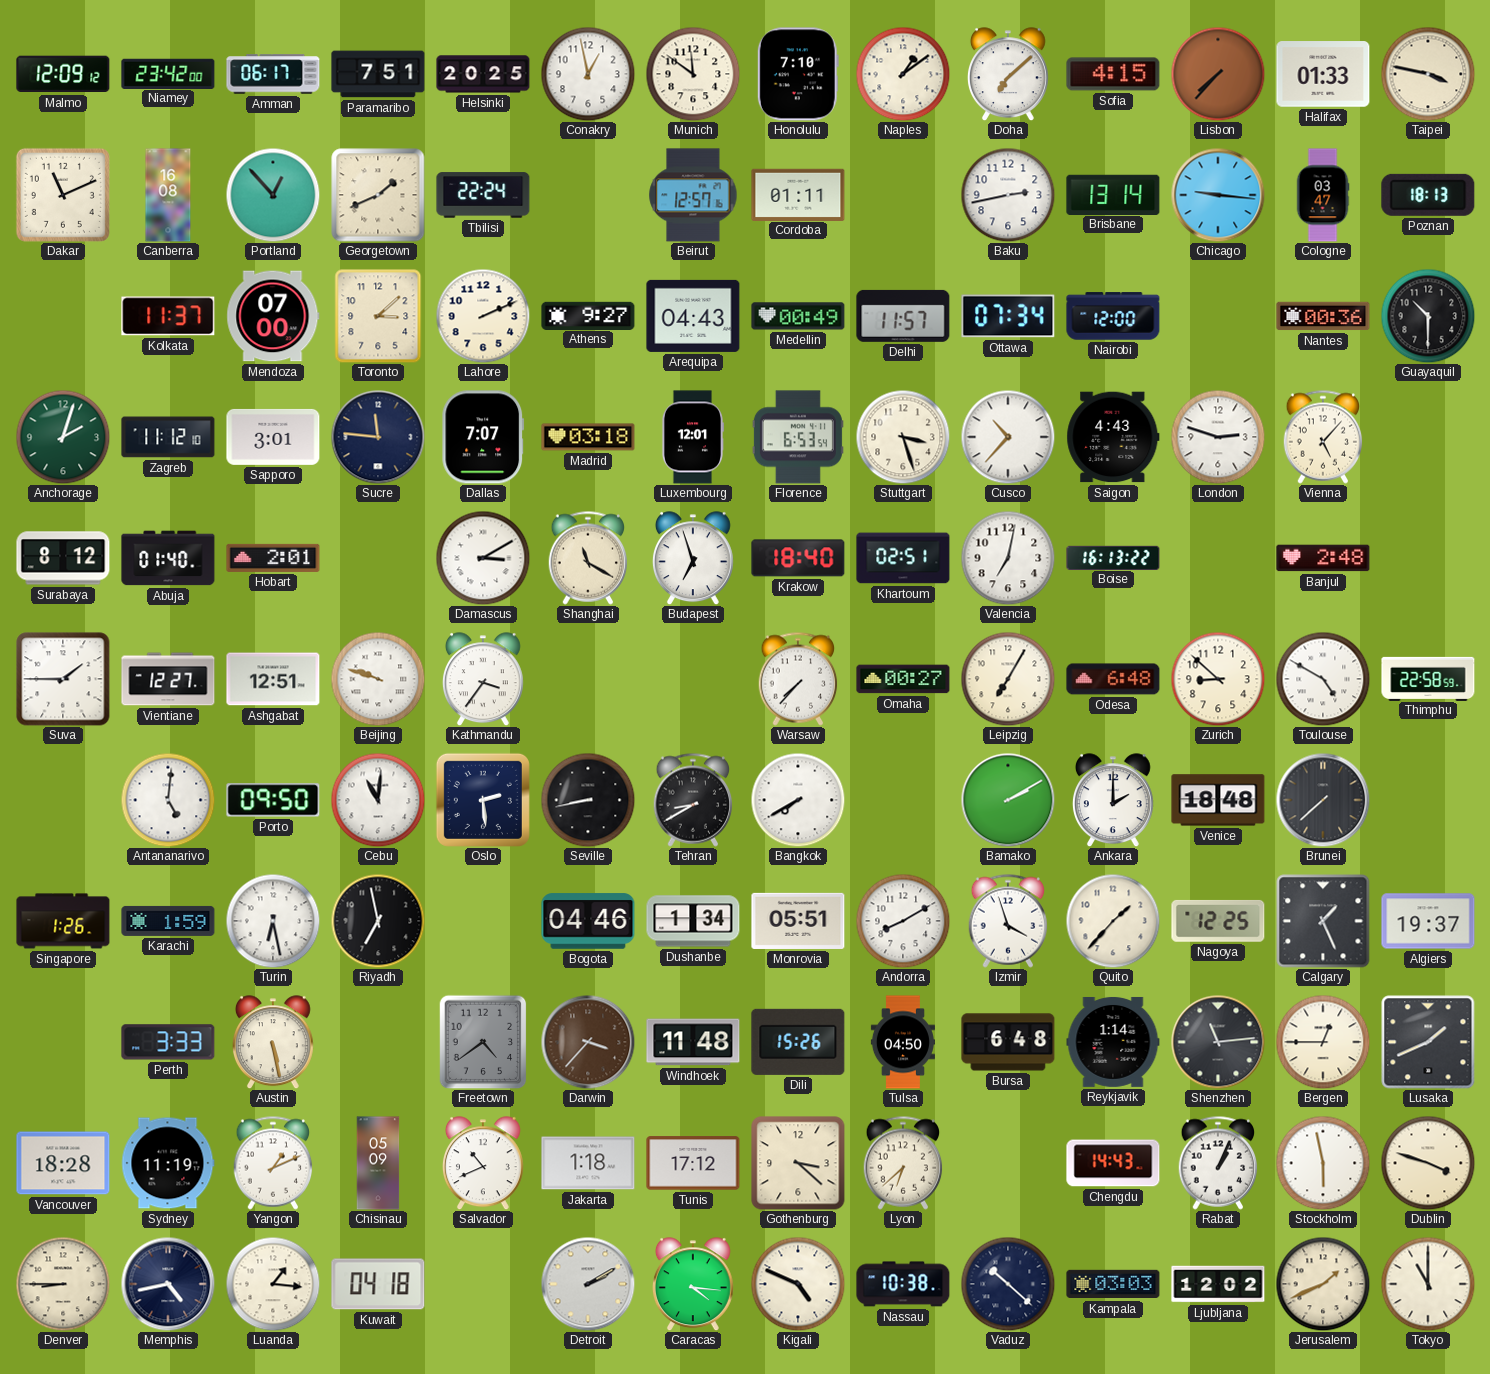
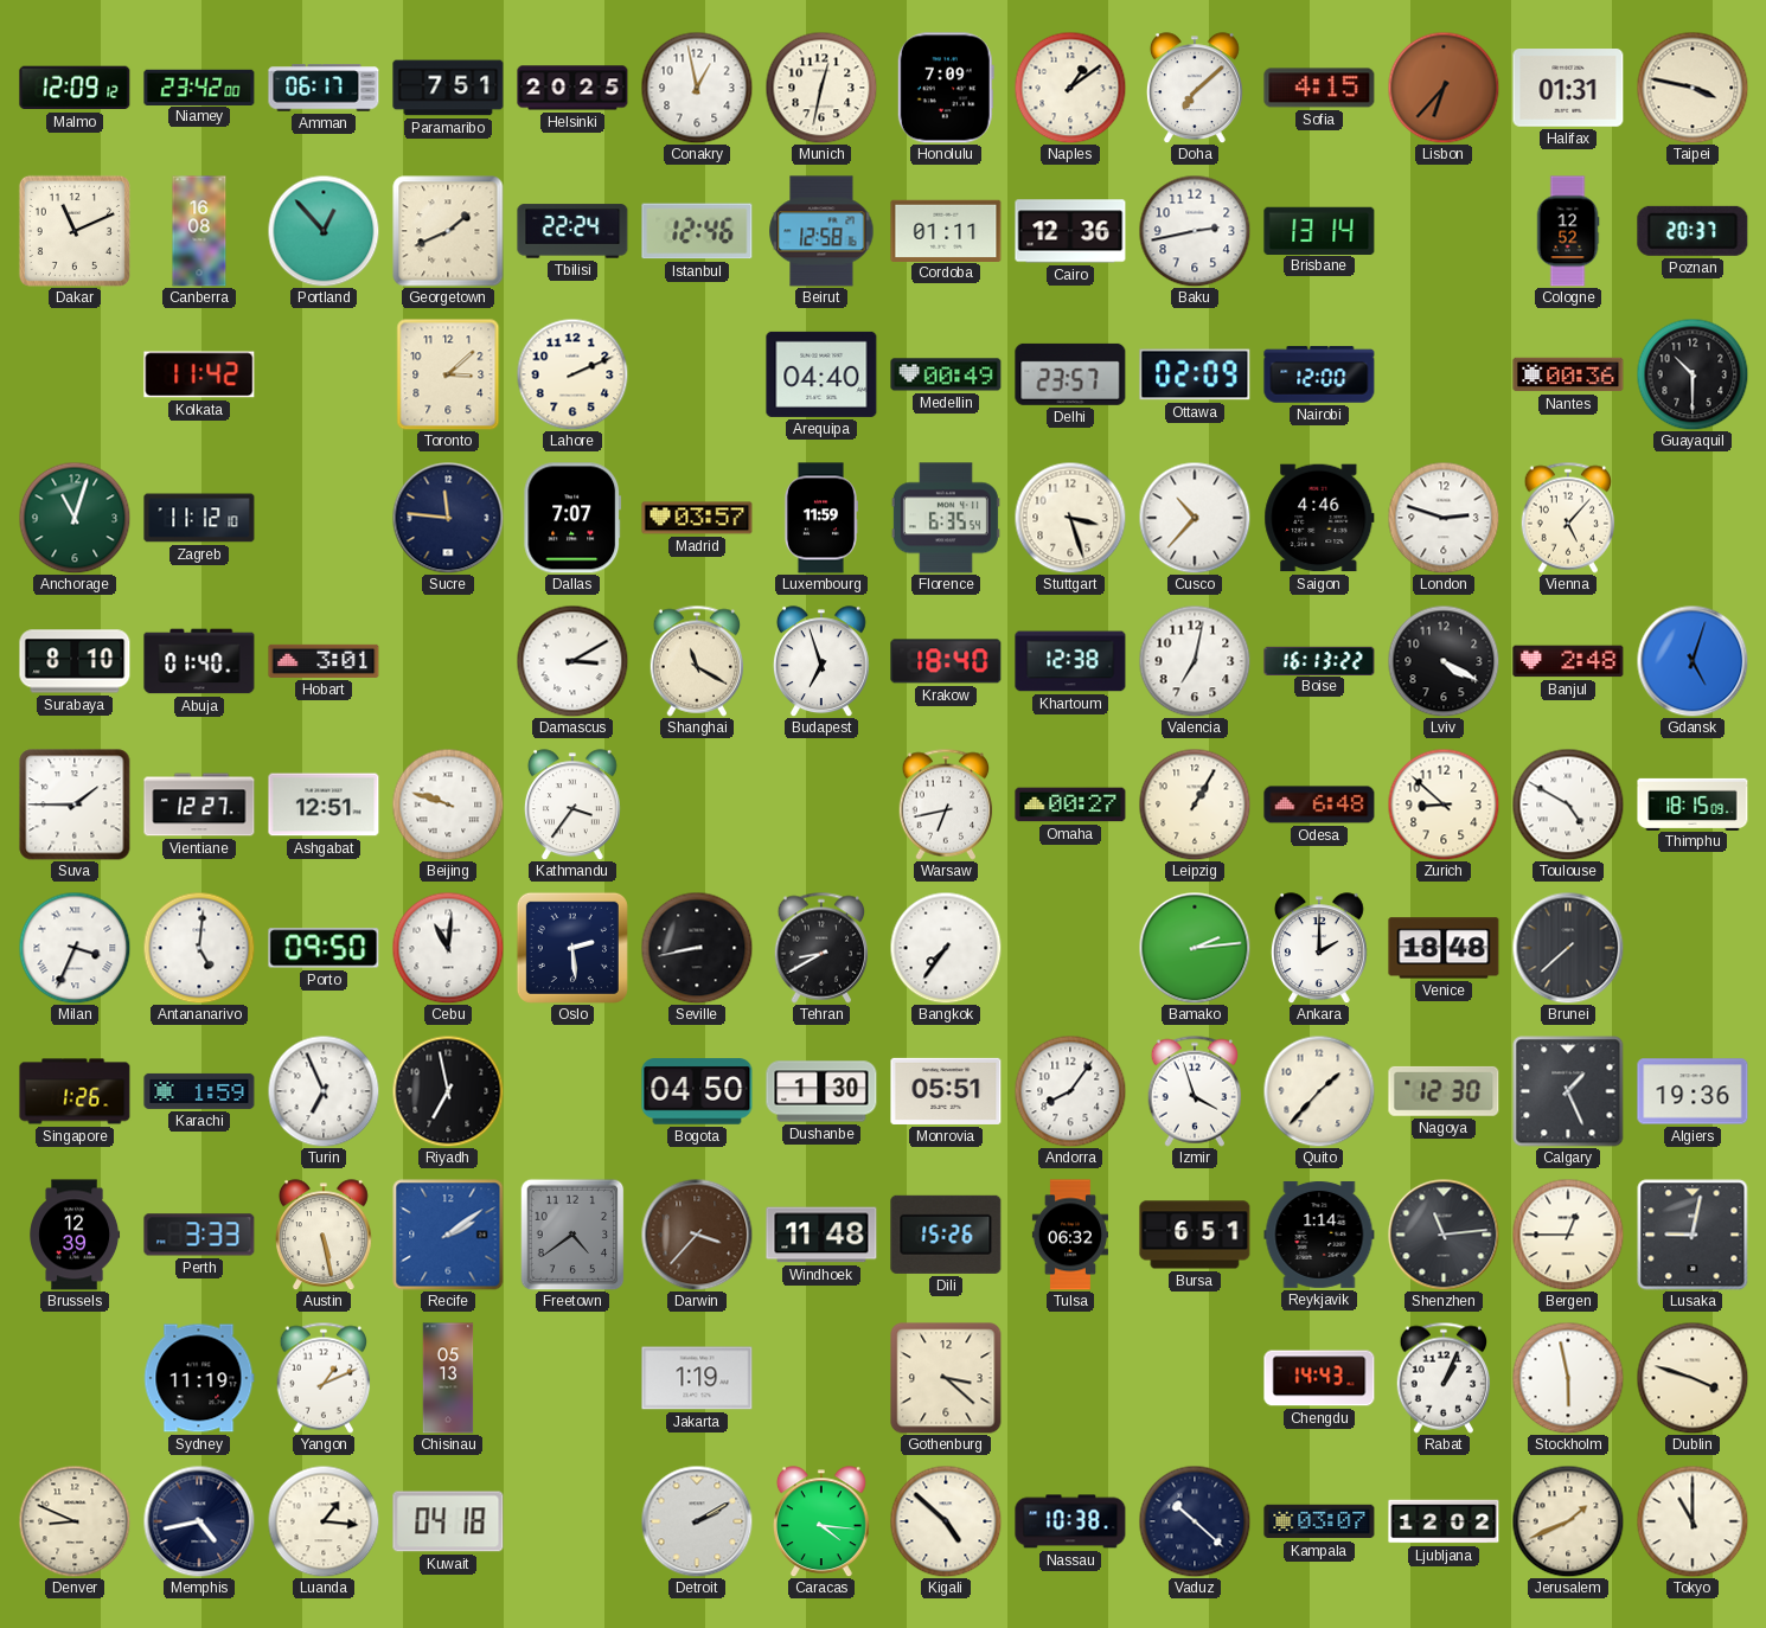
Munich: 11:51 -> 12:32
Honolulu: 7:10 -> 7:09
Lisbon: 7:37 -> 6:37
Halifax: 01:33 -> 01:31
Istanbul: none -> 12:46
Beirut: 12:57 -> 12:58
Cairo: none -> 12:36
Chicago: 9:16 -> none
Cologne: 03:47 -> 12:52
Poznan: 18:13 -> 20:37
Kolkata: 11:37 -> 11:42
Mendoza: 07:00 -> none
Athens: 9:27 -> none
Arequipa: 04:43 -> 04:40
Delhi: 11:57 -> 23:57
Ottawa: 07:34 -> 02:09
Anchorage: 2:03 -> 11:03
Sapporo: 3:01 -> none
Madrid: 03:18 -> 03:57
Luxembourg: 12:01 -> 11:59
Florence: 6:53 -> 6:35
Saigon: 4:43 -> 4:46
Surabaya: 8:12 -> 8:10
Hobart: 2:01 -> 3:01
Khartoum: 02:51 -> 12:38
Lviv: none -> 4:20
Gdansk: none -> 5:03
Warsaw: 7:37 -> 6:43
Leipzig: 7:05 -> 1:05
Thimphu: 22:58 -> 18:15
Milan: none -> 3:34
Bangkok: 7:40 -> 7:36
Bamako: 2:10 -> 2:14
Turin: 6:28 -> 6:56
Bogota: 04:46 -> 04:50
Dushanbe: 1:34 -> 1:30
Andorra: 8:10 -> 8:06
Nagoya: 12:25 -> 12:30
Algiers: 19:37 -> 19:36
Brussels: none -> 12:39
Recife: none -> 2:09
Tulsa: 04:50 -> 06:32
Bursa: 6:48 -> 6:51
Lusaka: 1:41 -> 9:02
Vancouver: 18:28 -> none
Chisinau: 05:09 -> 05:13
Salvador: 10:41 -> none
Jakarta: 1:18 -> 1:19
Tunis: 17:12 -> none
Lyon: 6:38 -> none
Denver: 8:45 -> 8:49
Kigali: 4:49 -> 4:52
Kampala: 03:03 -> 03:07
